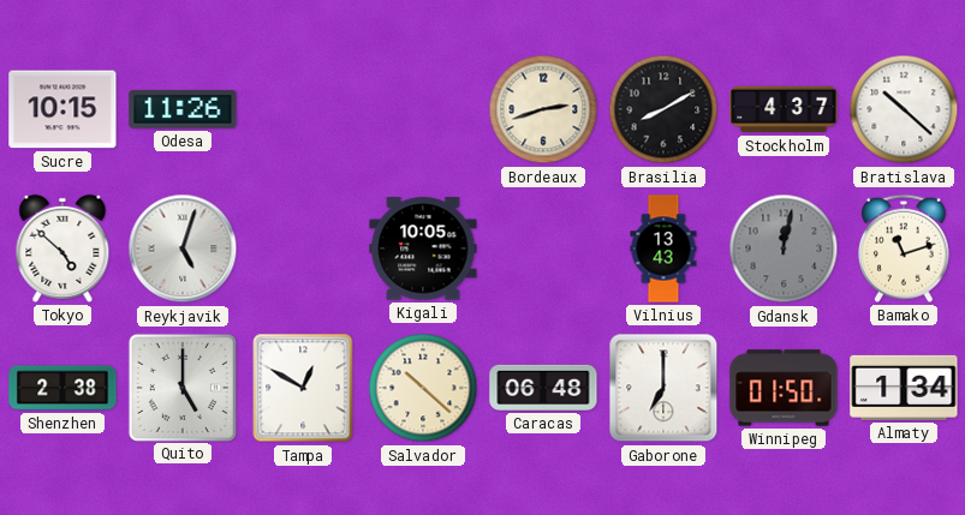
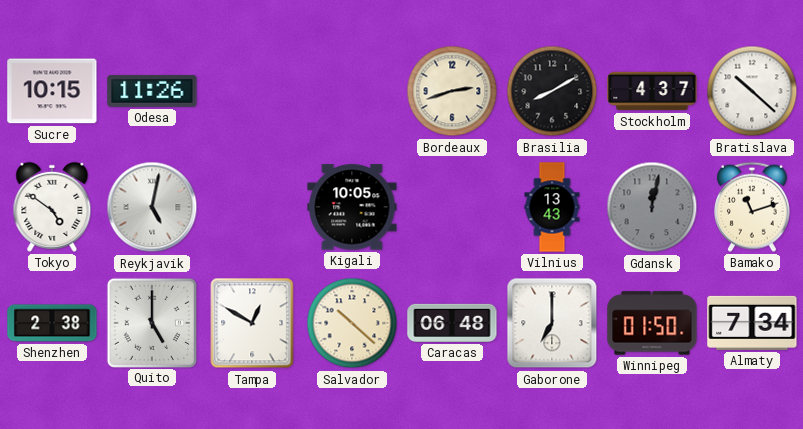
Tokyo: 4:52 -> 4:51
Reykjavik: 5:03 -> 5:02
Almaty: 1:34 -> 7:34
